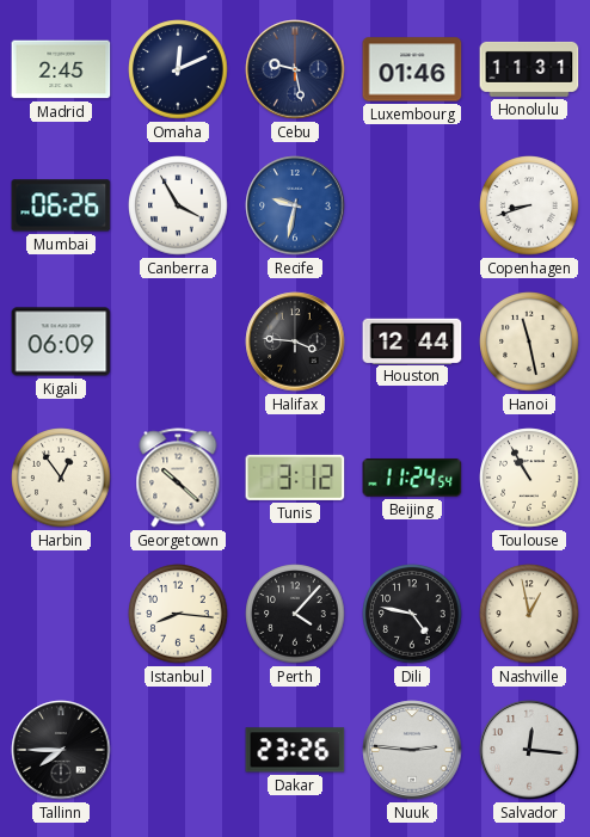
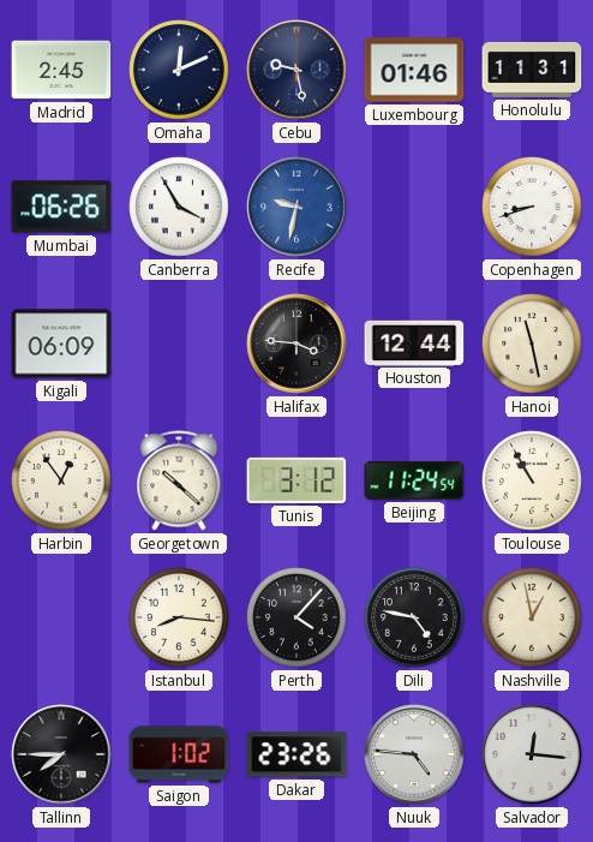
Saigon: none -> 1:02
Nuuk: 2:46 -> 4:46
